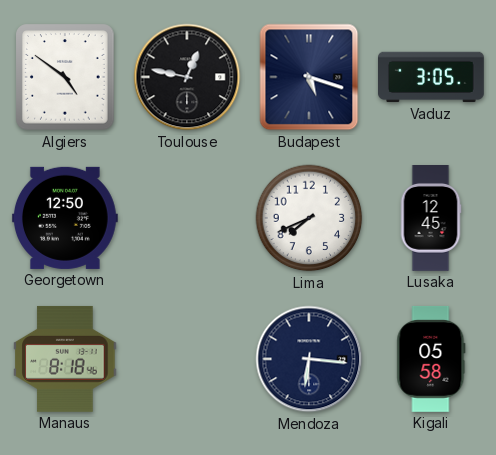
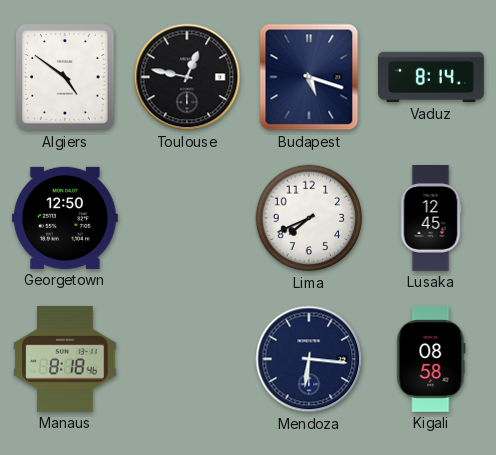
Vaduz: 3:05 -> 8:14
Kigali: 05:58 -> 08:58
